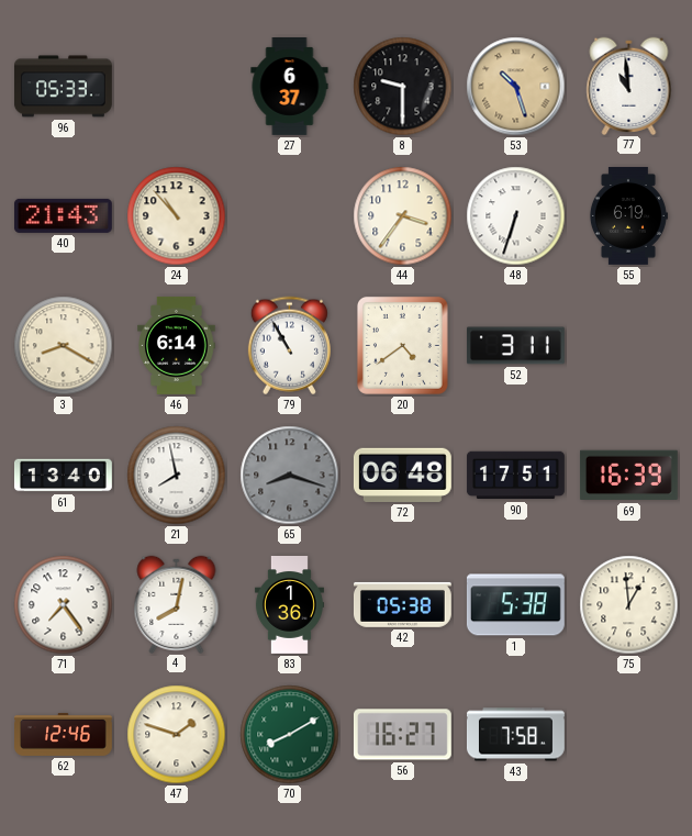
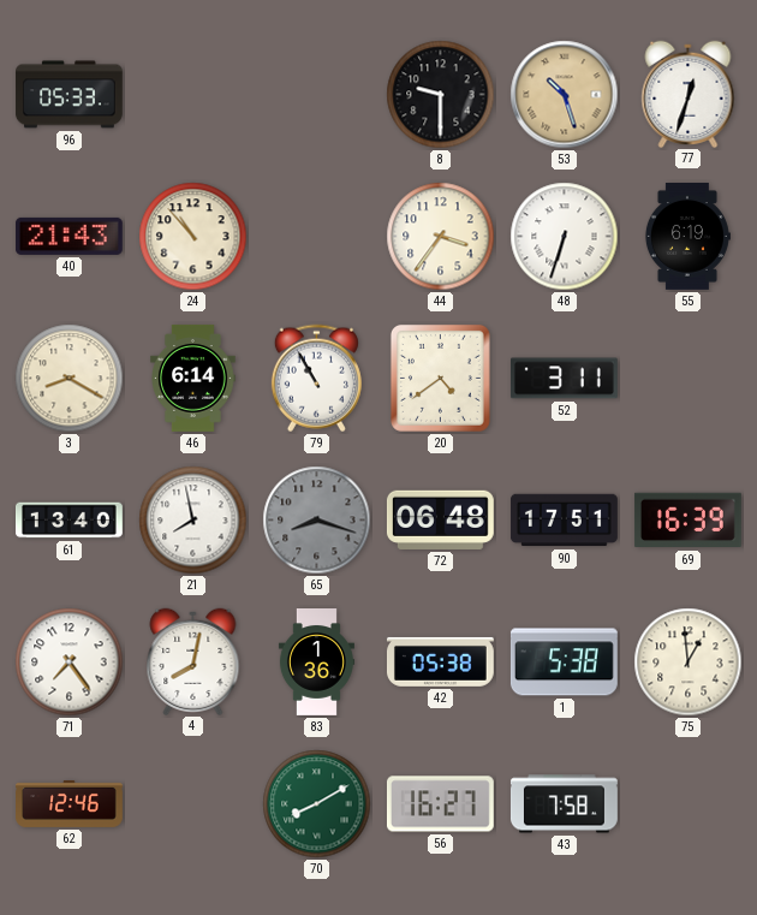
27: 6:37 -> none
77: 10:59 -> 12:33
47: 1:48 -> none
